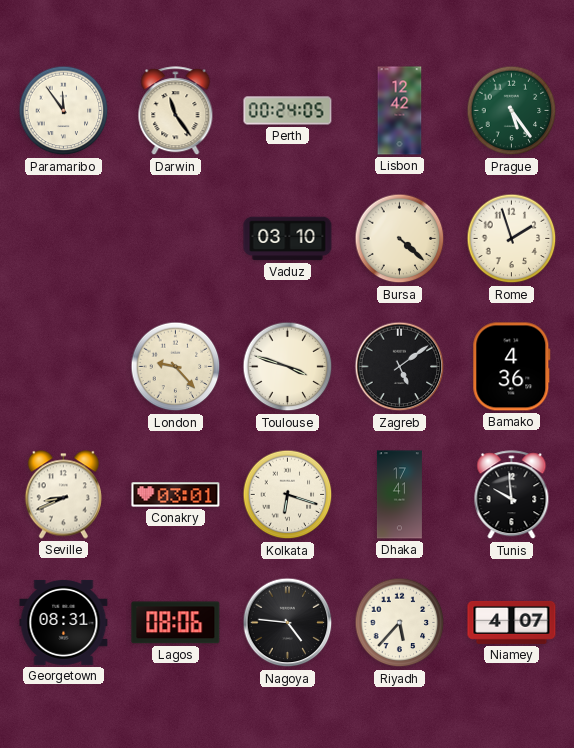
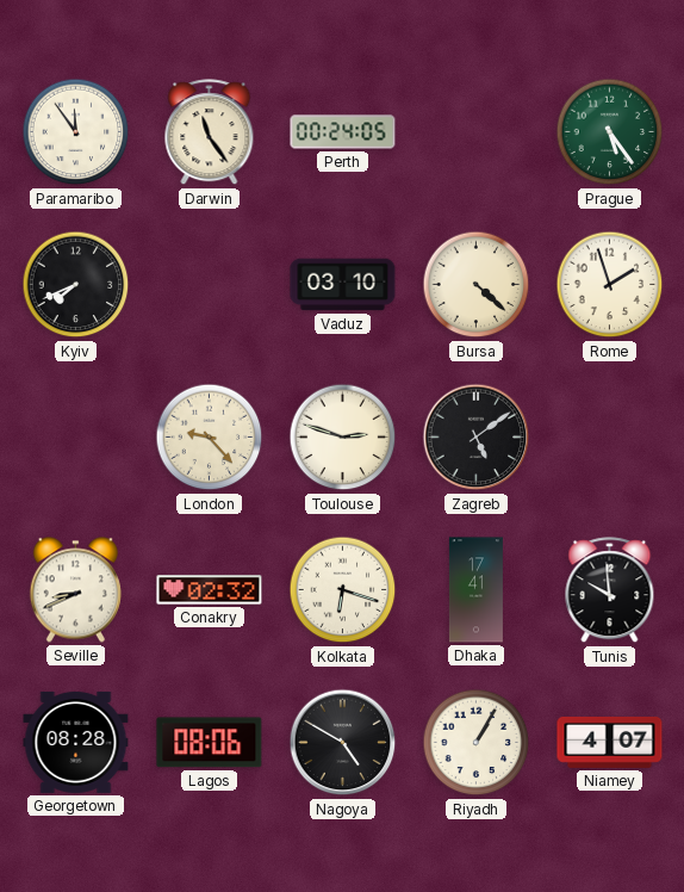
Lisbon: 12:42 -> none
Kyiv: none -> 7:41
Toulouse: 3:48 -> 2:48
Bamako: 4:36 -> none
Conakry: 03:01 -> 02:32
Georgetown: 08:31 -> 08:28
Nagoya: 4:46 -> 4:50
Riyadh: 5:37 -> 1:05
